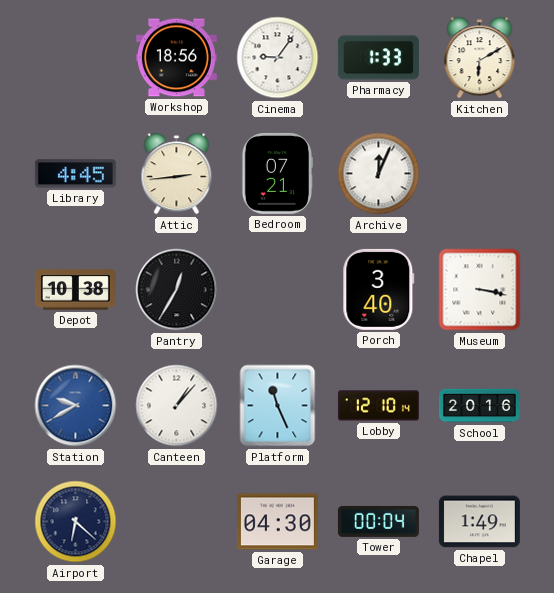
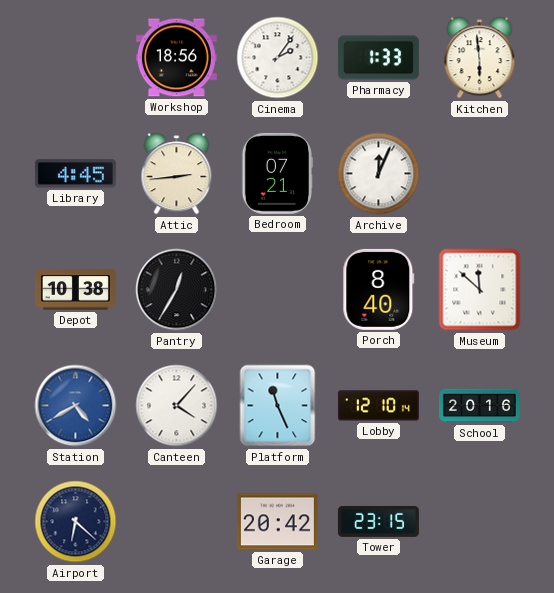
Cinema: 9:06 -> 2:06
Kitchen: 6:10 -> 5:59
Porch: 3:40 -> 8:40
Museum: 3:17 -> 11:52
Station: 9:40 -> 4:40
Canteen: 1:07 -> 4:07
Garage: 04:30 -> 20:42
Tower: 00:04 -> 23:15
Chapel: 1:49 -> none
